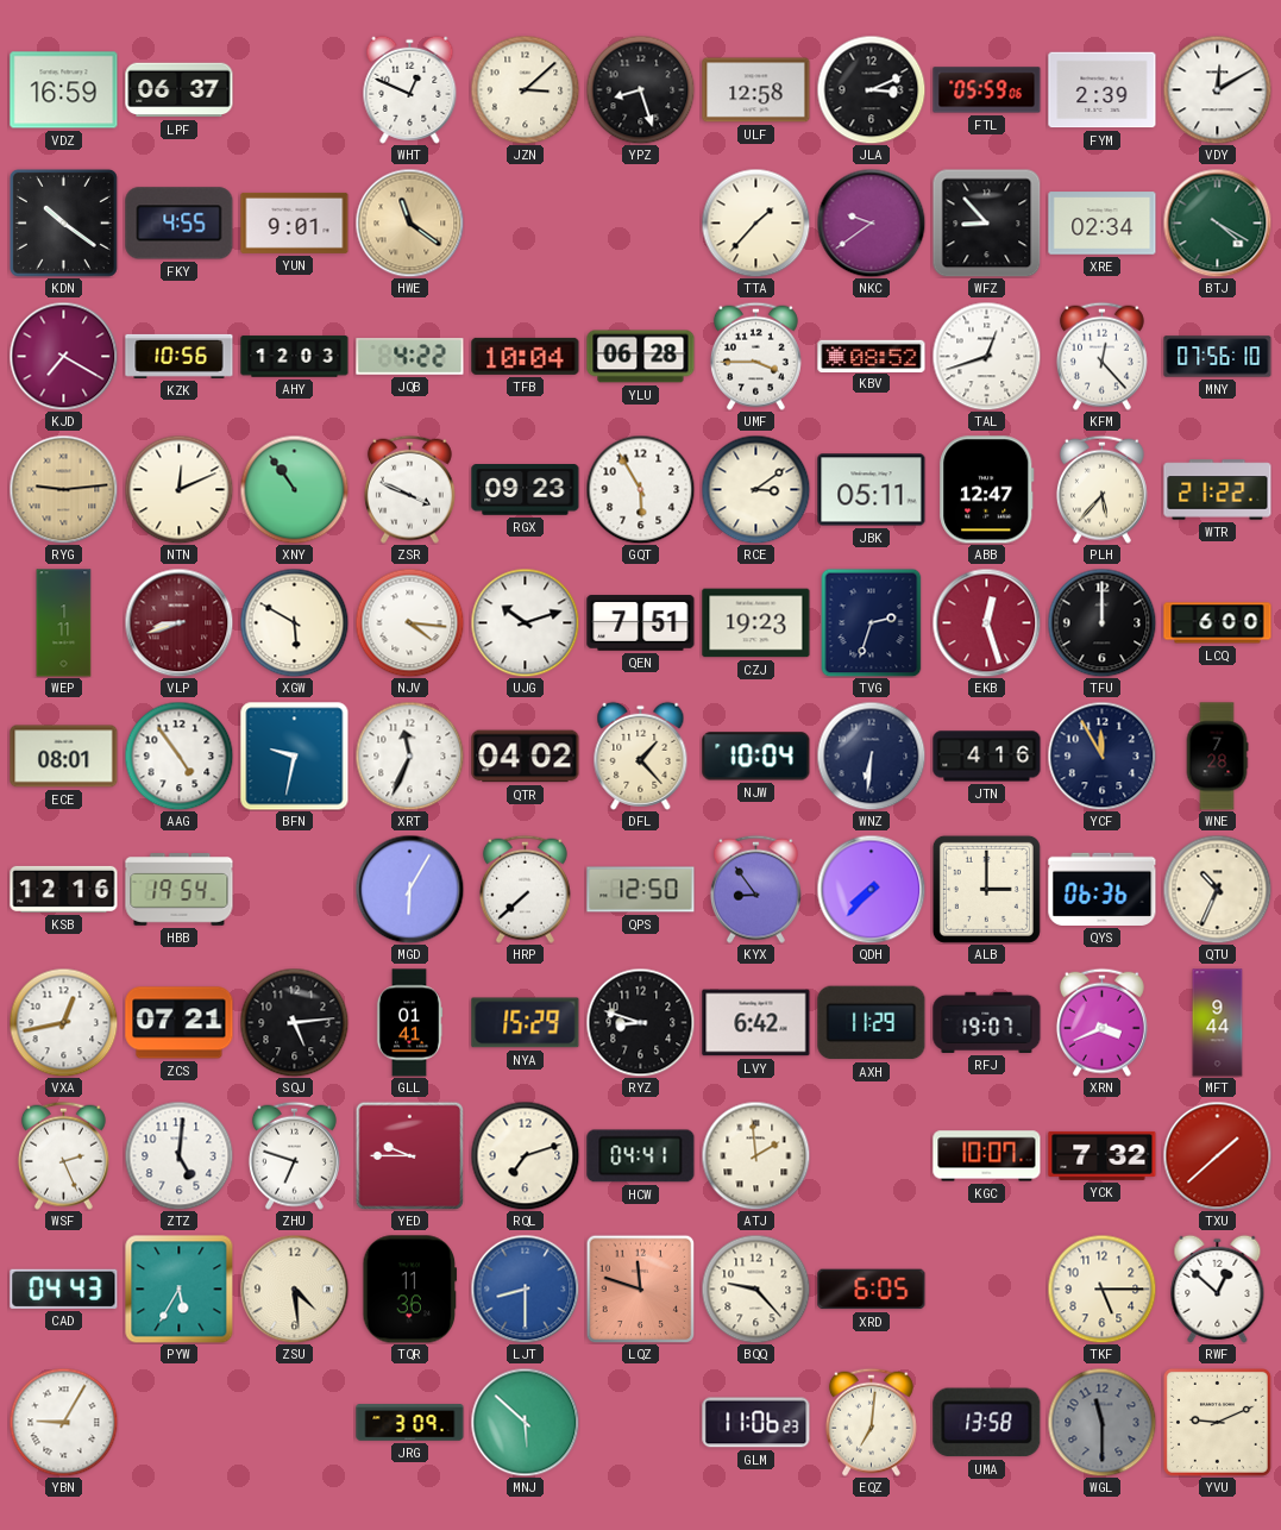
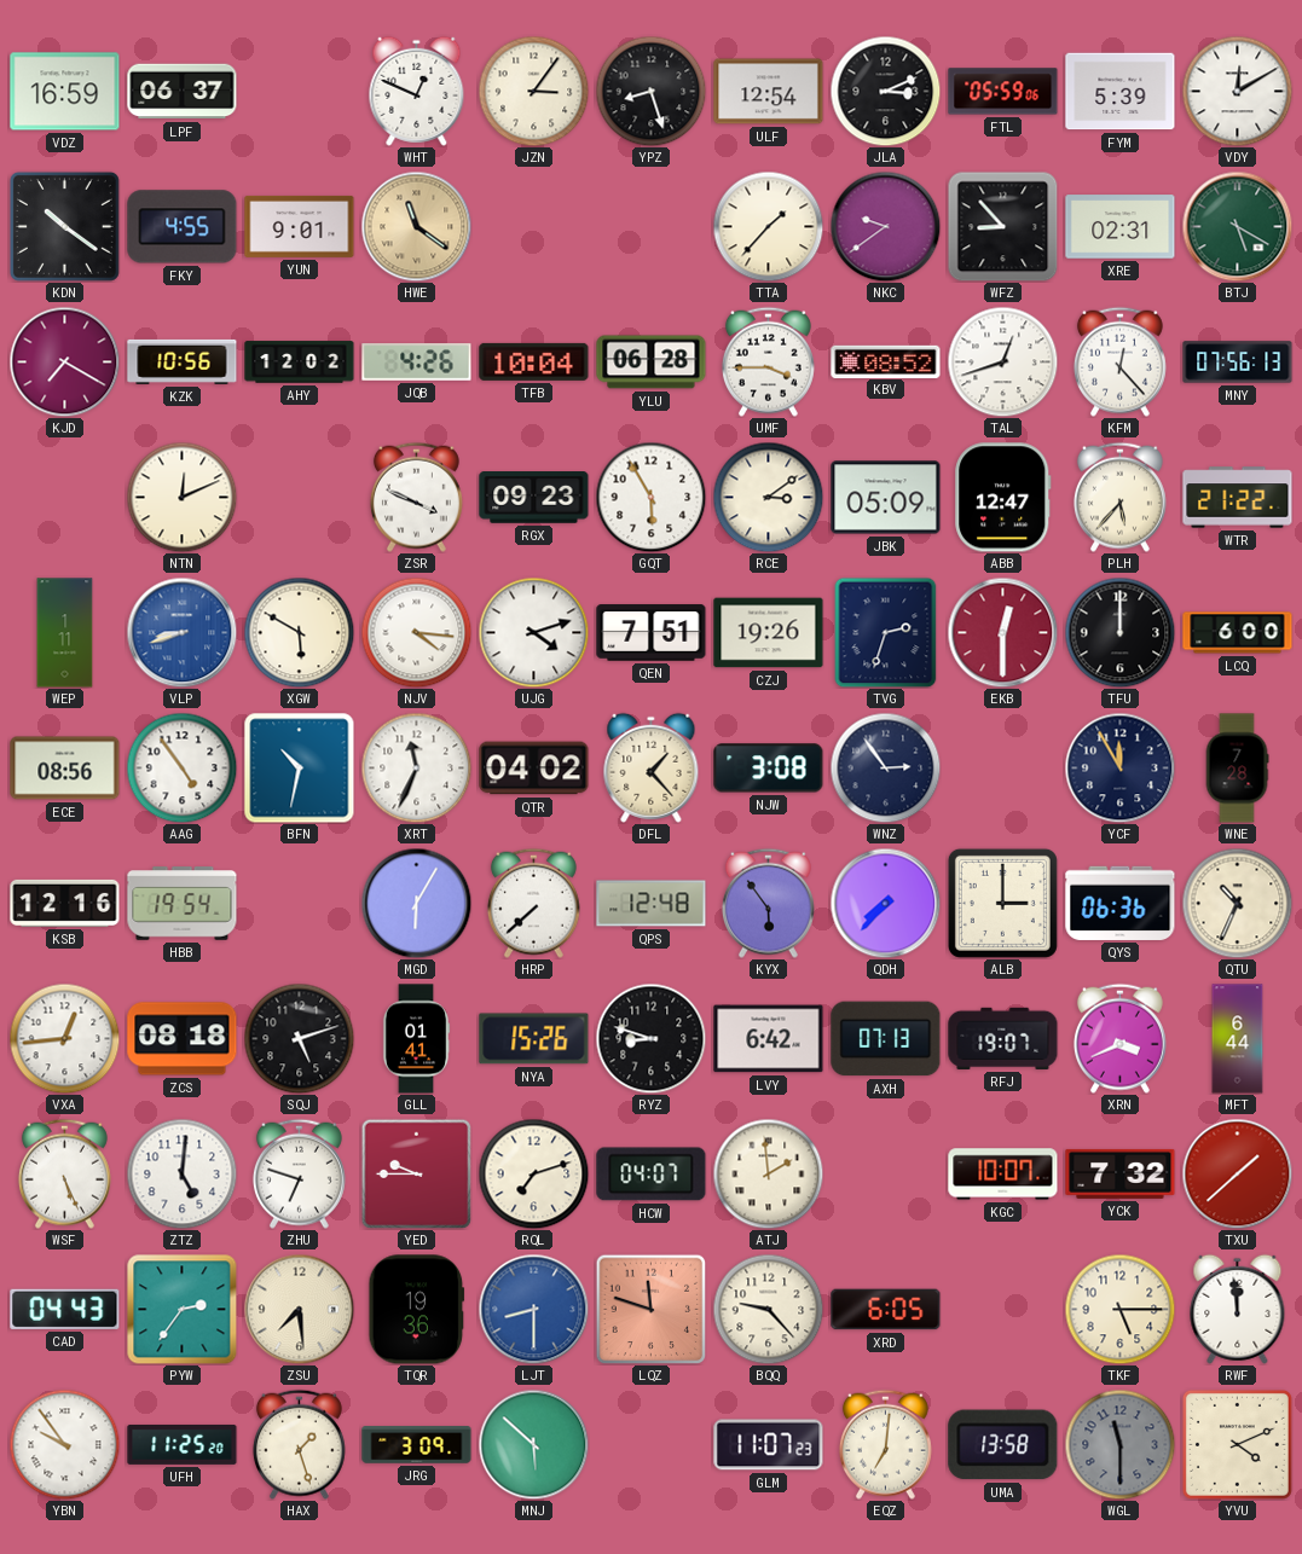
JZN: 3:08 -> 3:06
ULF: 12:58 -> 12:54
FYM: 2:39 -> 5:39
XRE: 02:34 -> 02:31
BTJ: 4:20 -> 5:20
AHY: 12:03 -> 12:02
JQB: 4:22 -> 4:26
MNY: 07:56:10 -> 07:56:13
RYG: 9:14 -> none
XNY: 10:54 -> none
JBK: 05:11 -> 05:09
VLP dial: burgundy -> blue
UJG: 10:12 -> 4:12
CZJ: 19:23 -> 19:26
EKB: 12:27 -> 12:30
ECE: 08:01 -> 08:56
BFN: 9:32 -> 10:32
NJW: 10:04 -> 3:08
WNZ: 6:31 -> 2:54
JTN: 4:16 -> none
QPS: 12:50 -> 12:48
KYX: 8:54 -> 5:54
VXA: 12:43 -> 12:44
ZCS: 07:21 -> 08:18
SQJ: 5:14 -> 5:12
NYA: 15:29 -> 15:26
AXH: 11:29 -> 07:13
MFT: 9:44 -> 6:44
WSF: 2:26 -> 5:26
HCW: 04:41 -> 04:07
PYW: 5:35 -> 2:36
ZSU: 4:29 -> 7:29
TQR: 11:36 -> 19:36
RWF: 12:52 -> 11:59
YBN: 9:05 -> 9:54
UFH: none -> 11:25
HAX: none -> 1:27
GLM: 11:06 -> 11:07
YVU: 9:11 -> 4:11
